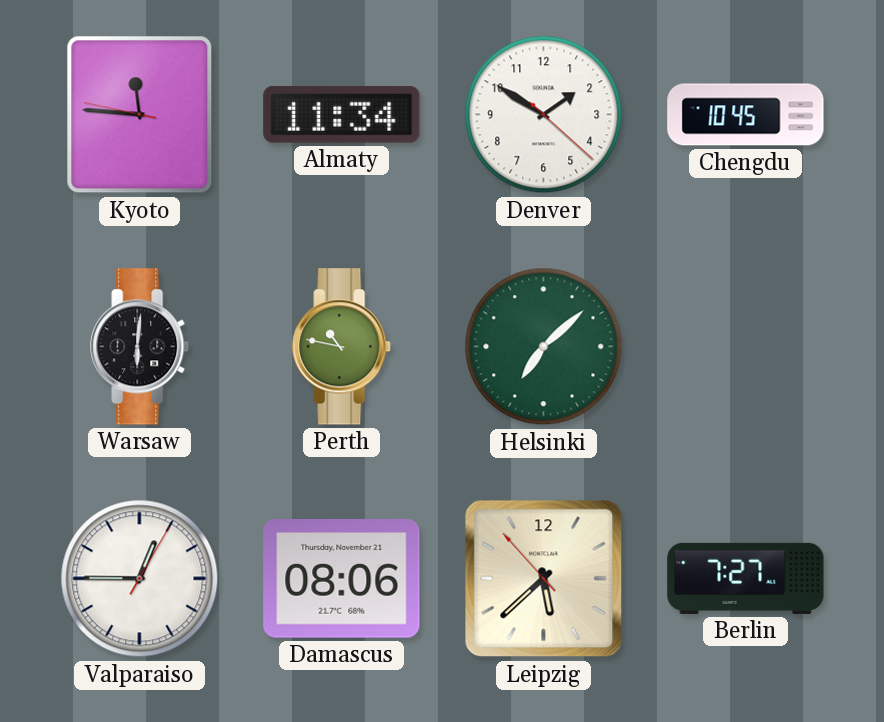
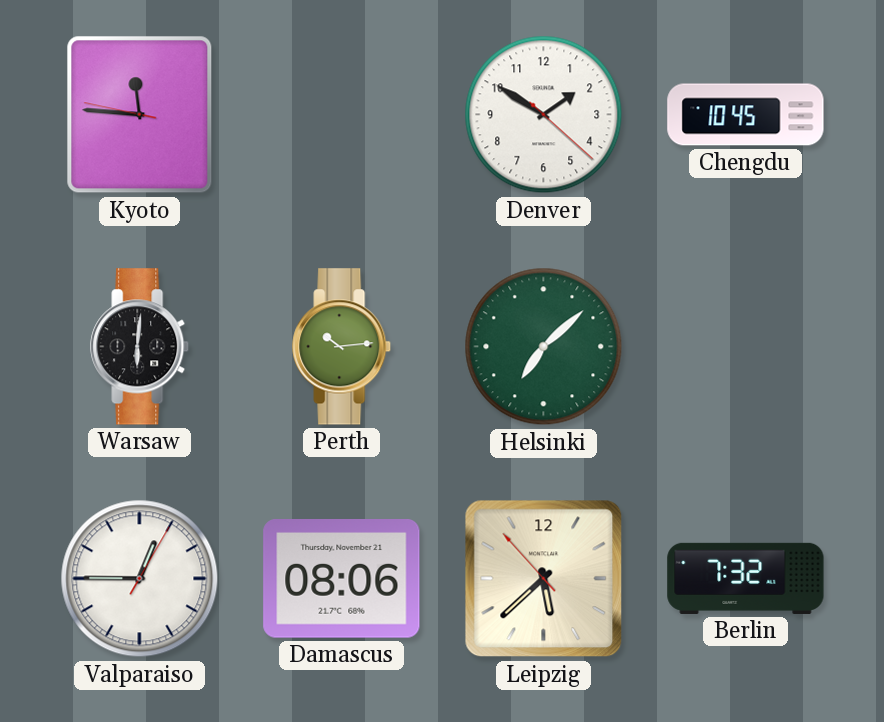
Almaty: 11:34 -> none
Perth: 10:47 -> 10:14
Berlin: 7:27 -> 7:32
